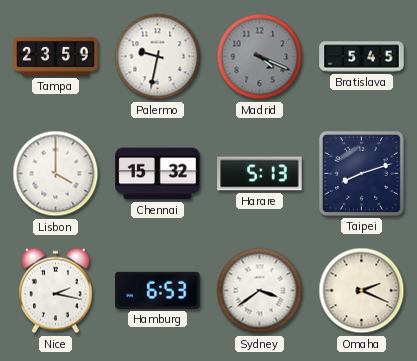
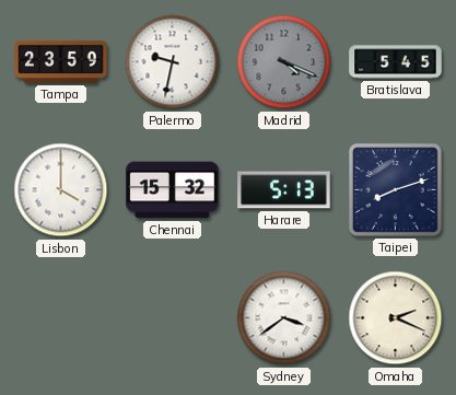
Nice: 2:17 -> none
Hamburg: 6:53 -> none
